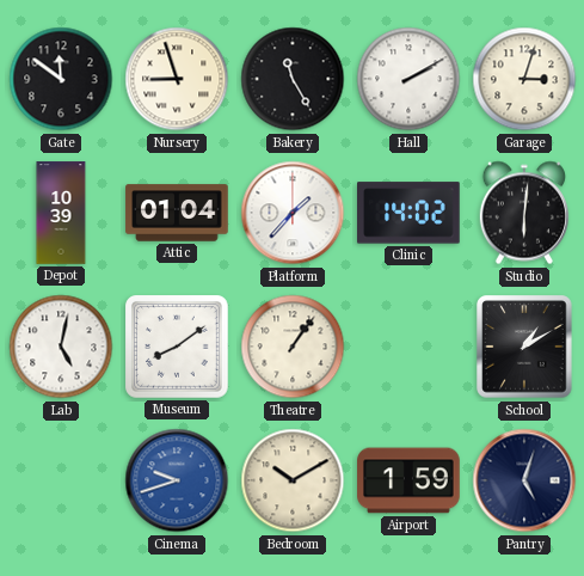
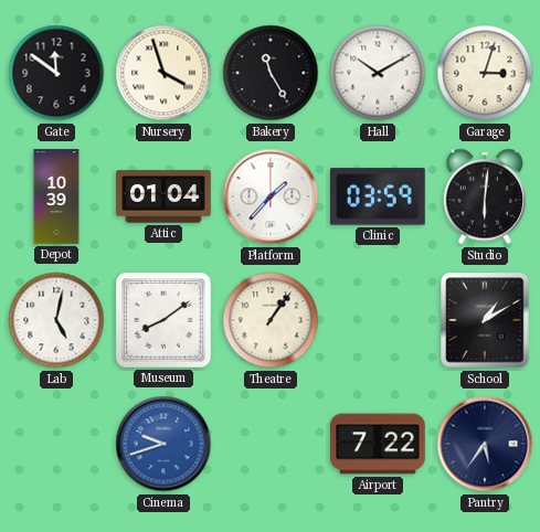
Nursery: 8:57 -> 3:57
Hall: 2:10 -> 10:10
Clinic: 14:02 -> 03:59
Bedroom: 10:10 -> none
Airport: 1:59 -> 7:22
Pantry: 5:03 -> 5:36
